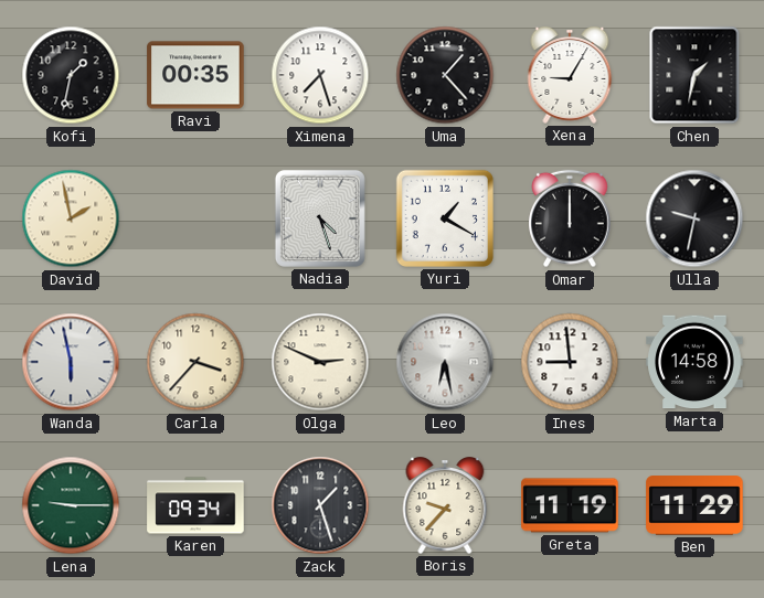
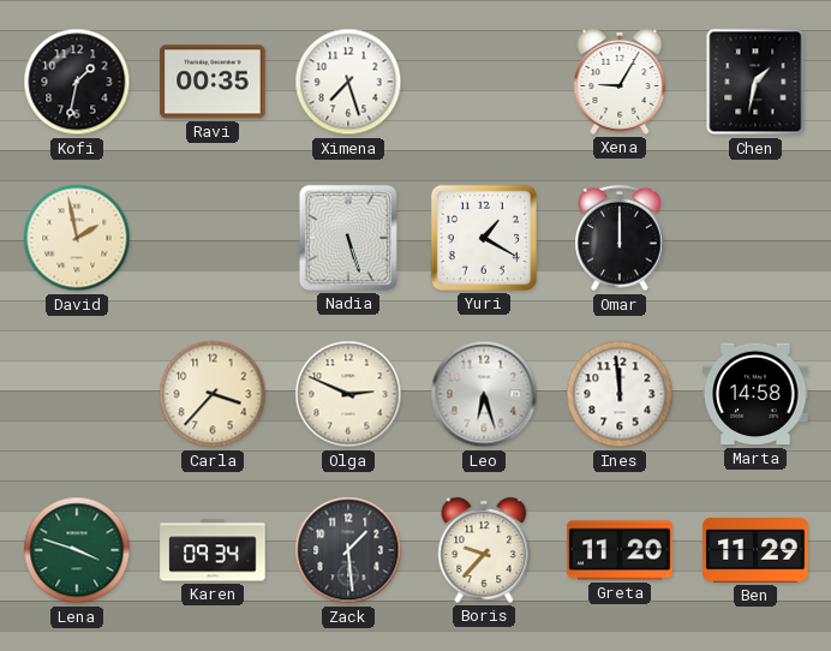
Uma: 1:23 -> none
Nadia: 4:27 -> 5:27
Ulla: 9:32 -> none
Wanda: 5:58 -> none
Leo: 6:28 -> 6:27
Ines: 8:59 -> 11:59
Lena: 9:15 -> 3:48
Zack: 1:27 -> 1:29
Greta: 11:19 -> 11:20
